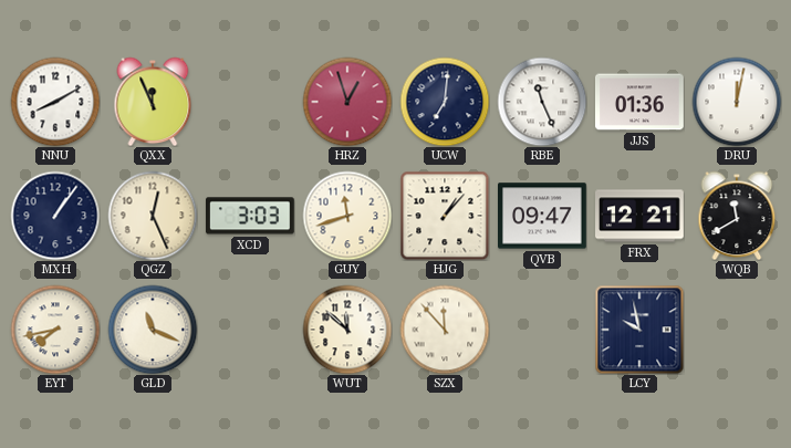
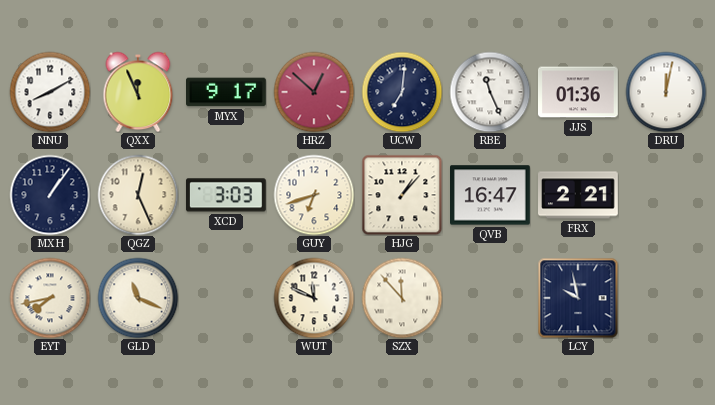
MYX: none -> 9:17
HRZ: 12:57 -> 12:52
GUY: 11:42 -> 6:42
QVB: 09:47 -> 16:47
FRX: 12:21 -> 2:21
WQB: 11:40 -> none
WUT: 11:52 -> 11:49
